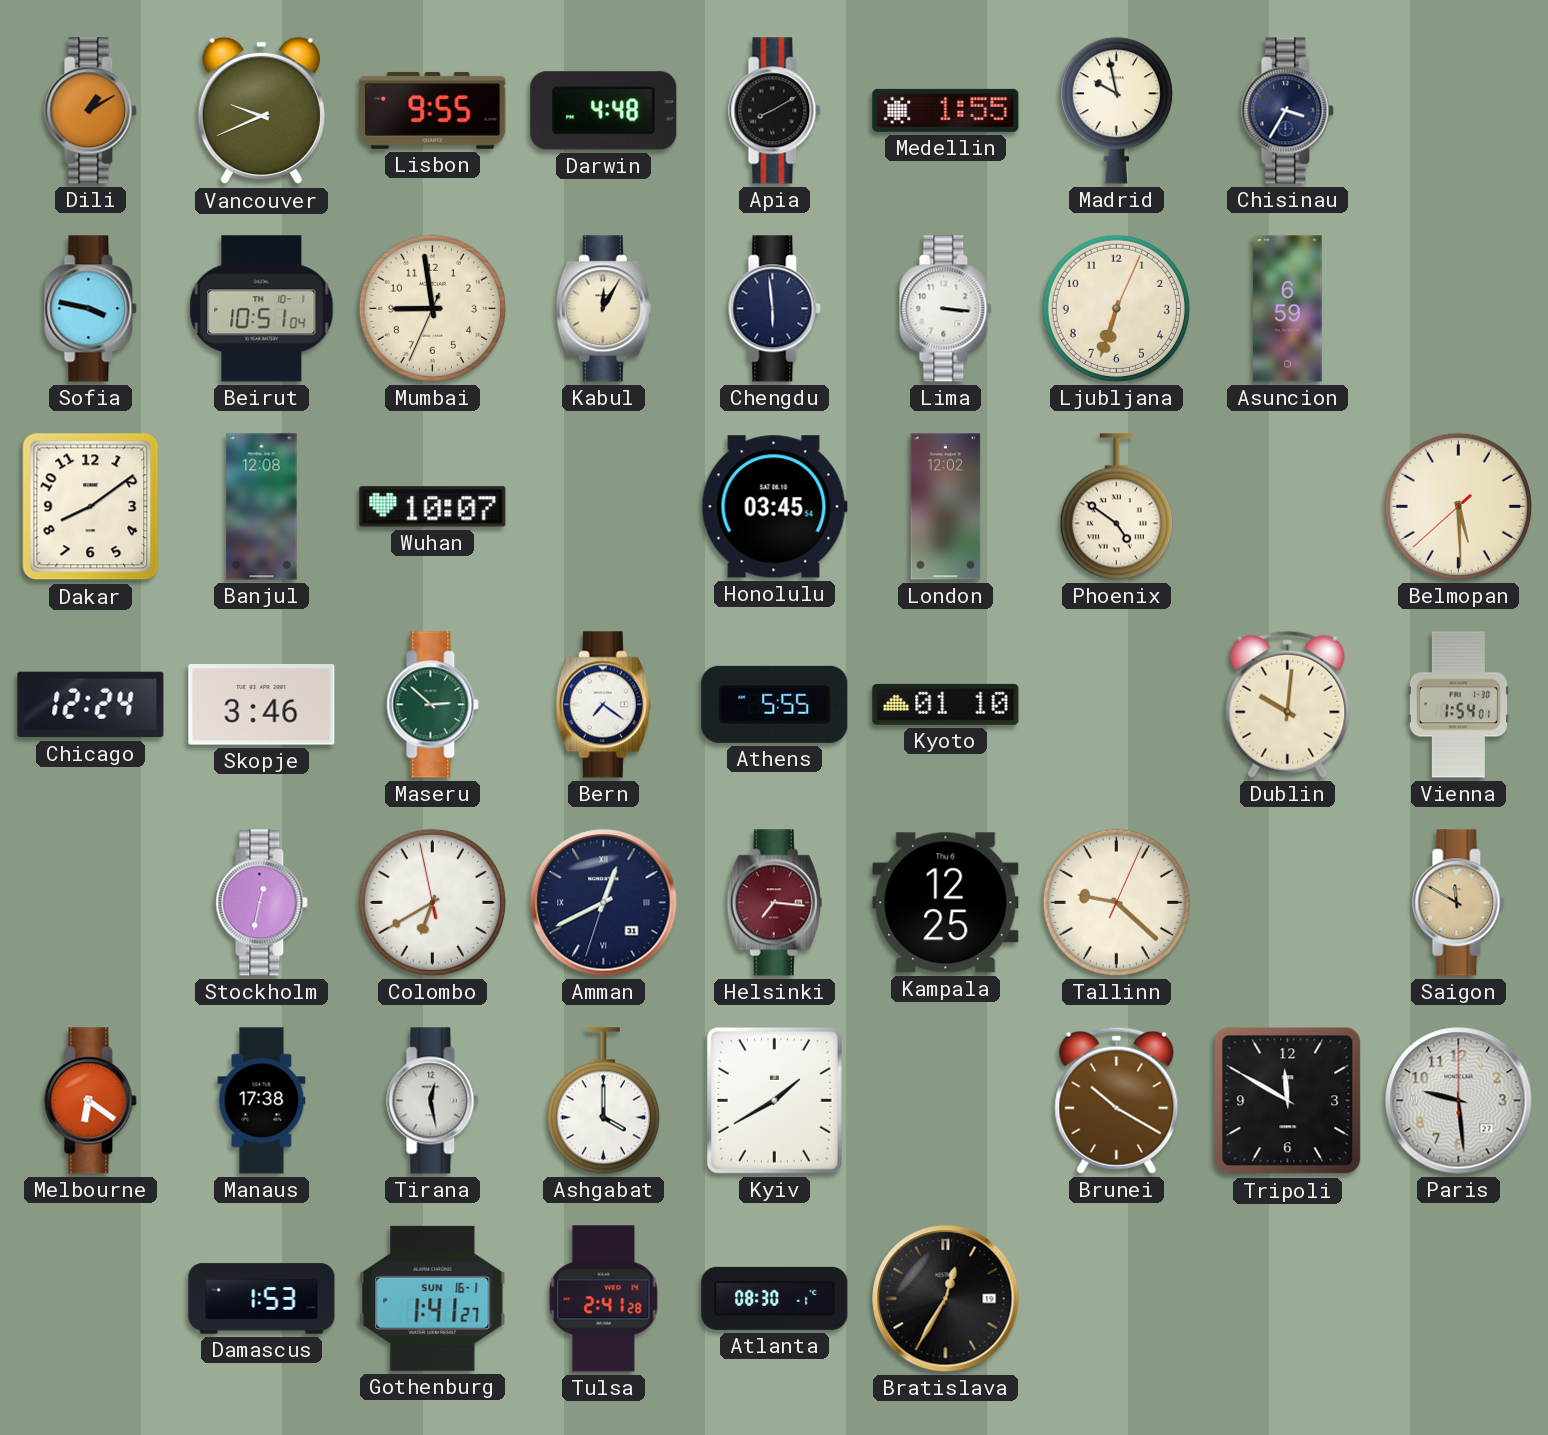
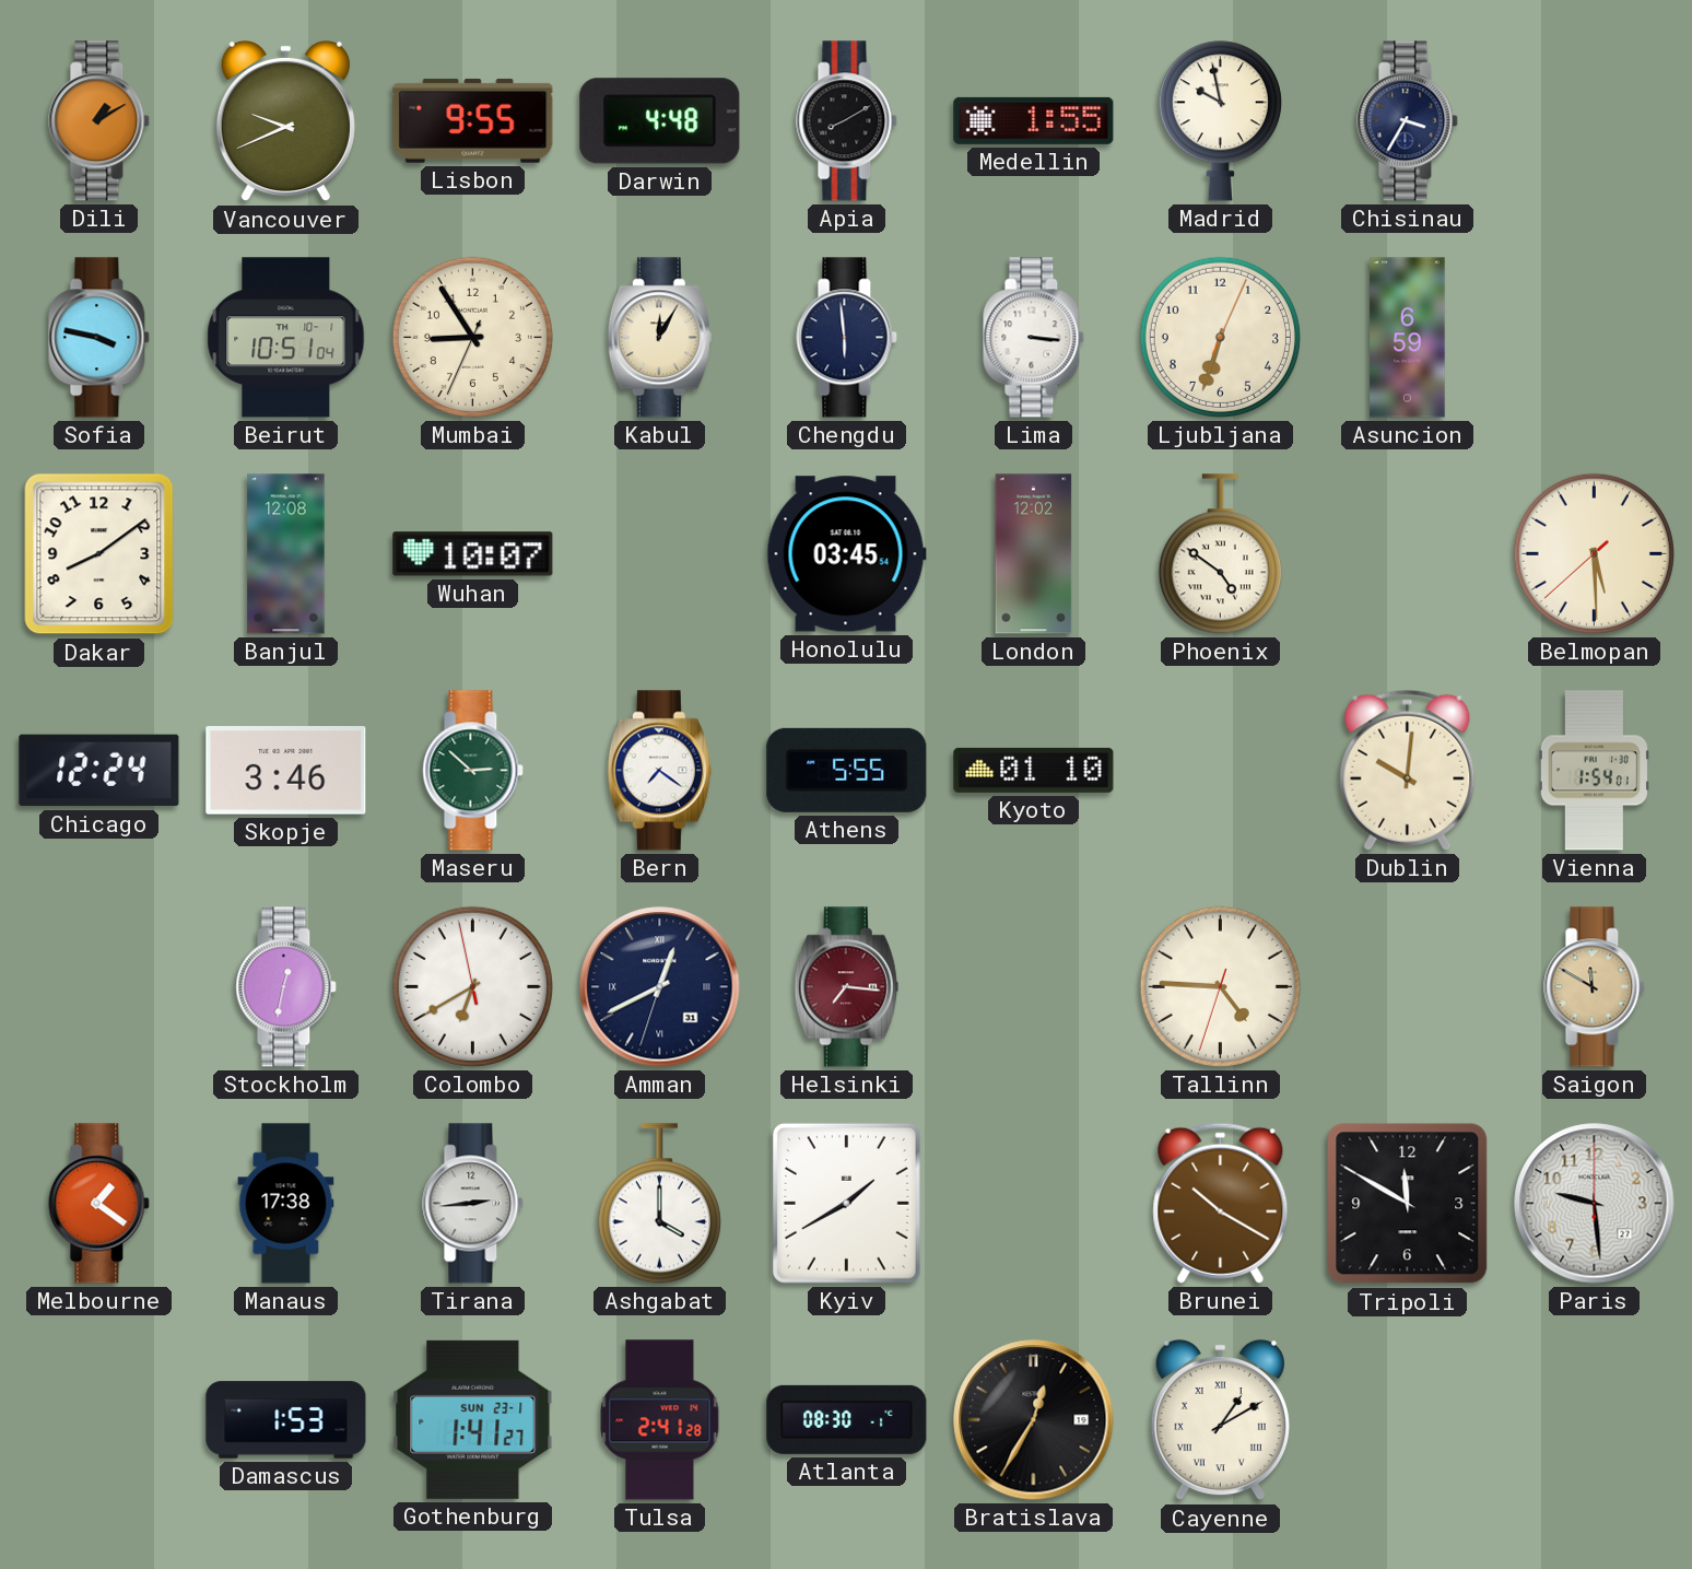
Mumbai: 8:58 -> 8:54
Kampala: 12:25 -> none
Tallinn: 9:22 -> 4:45
Melbourne: 6:21 -> 1:21
Tirana: 12:28 -> 2:44
Gothenburg date: SUN 16-1 -> SUN 23-1
Cayenne: none -> 1:10
